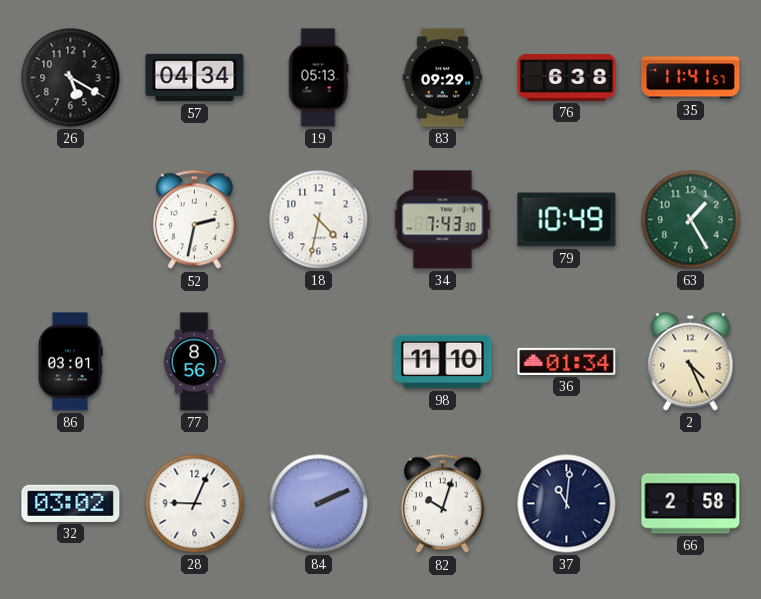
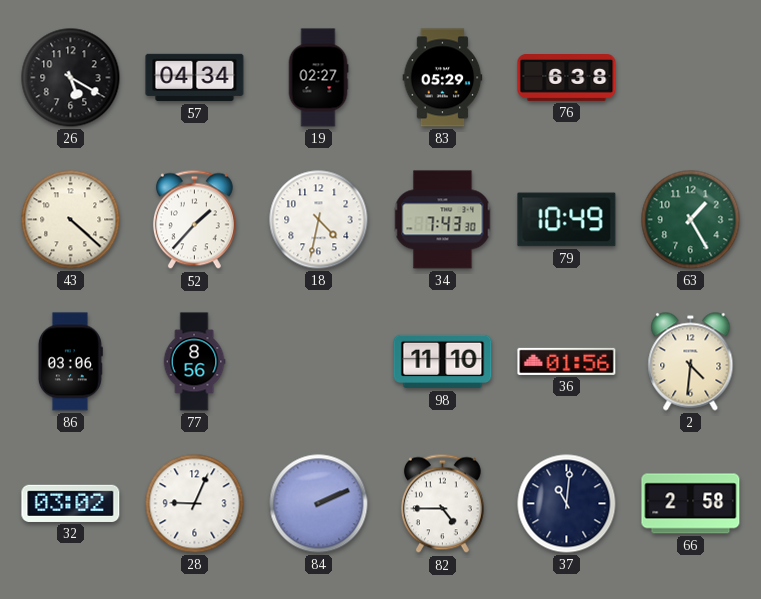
19: 05:13 -> 02:27
83: 09:29 -> 05:29
35: 11:41 -> none
43: none -> 4:22
52: 2:32 -> 1:37
86: 03:01 -> 03:06
36: 01:34 -> 01:56
2: 4:26 -> 4:31
82: 10:03 -> 4:45
